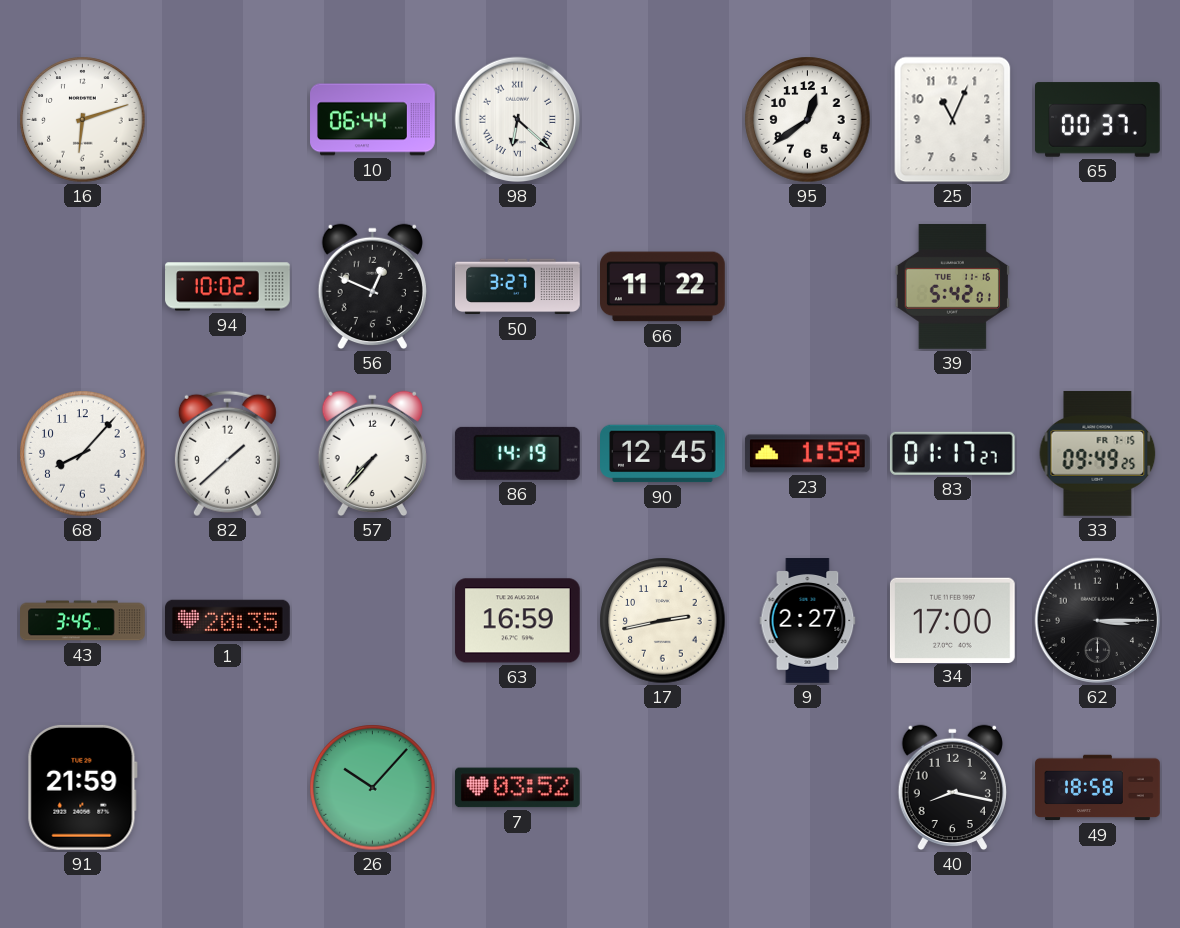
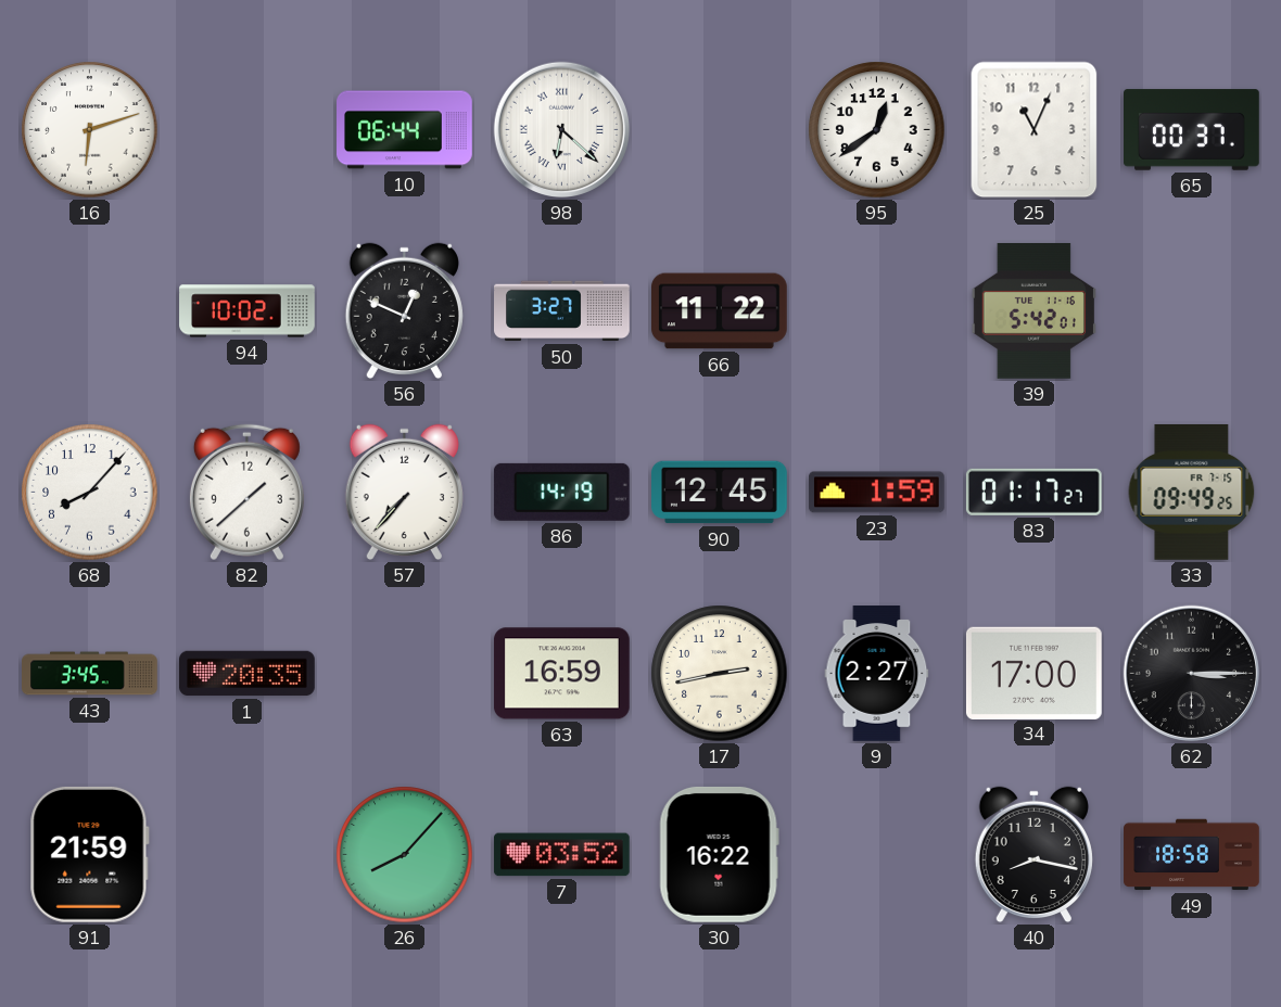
26: 10:07 -> 8:07
30: none -> 16:22
